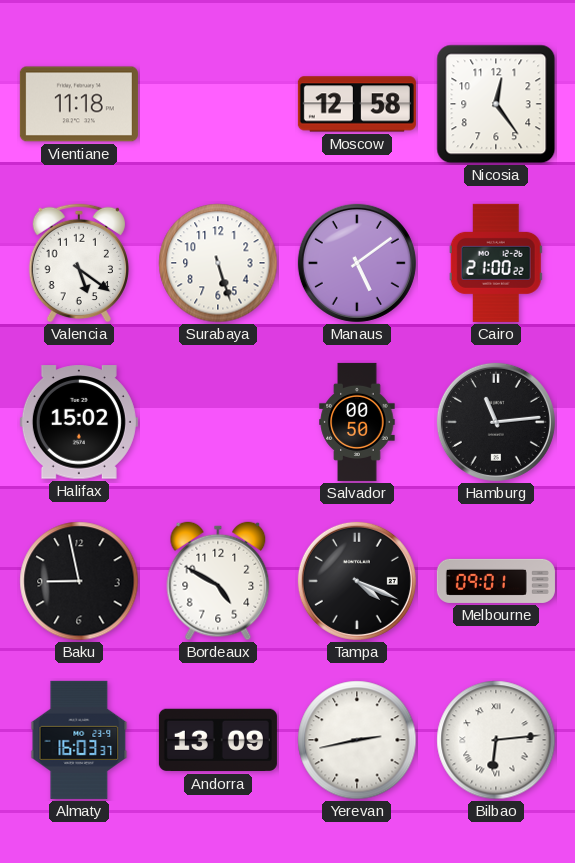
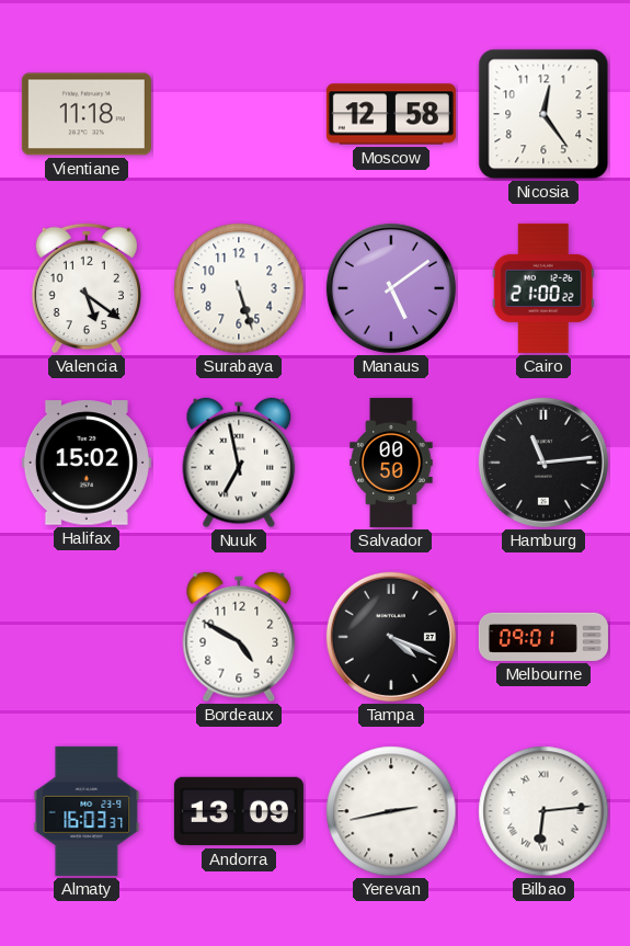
Nuuk: none -> 6:58
Baku: 8:58 -> none
